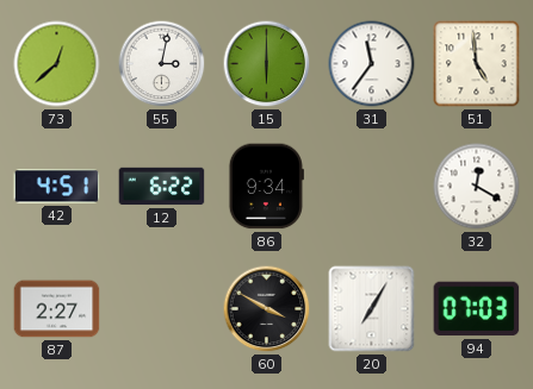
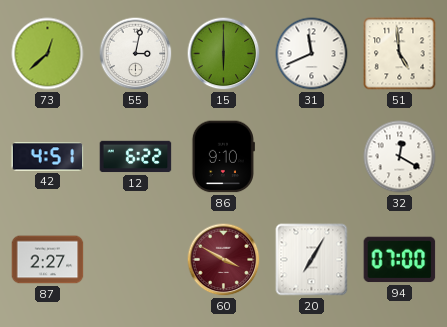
31: 11:36 -> 11:41
86: 9:34 -> 9:10
60 dial: black -> burgundy
94: 07:03 -> 07:00
